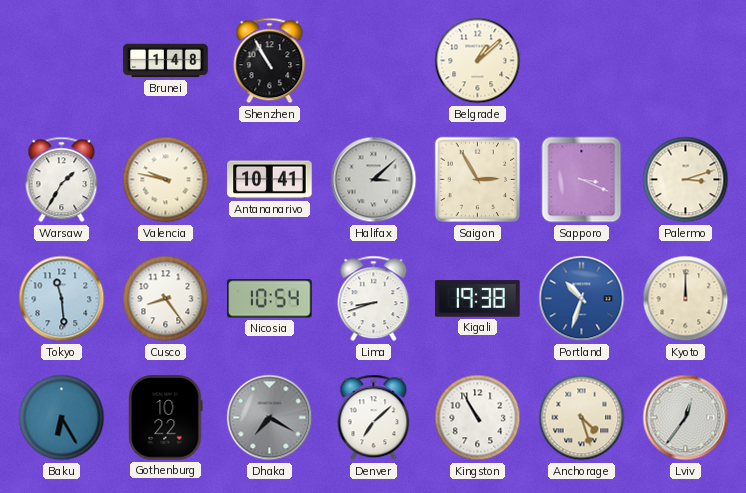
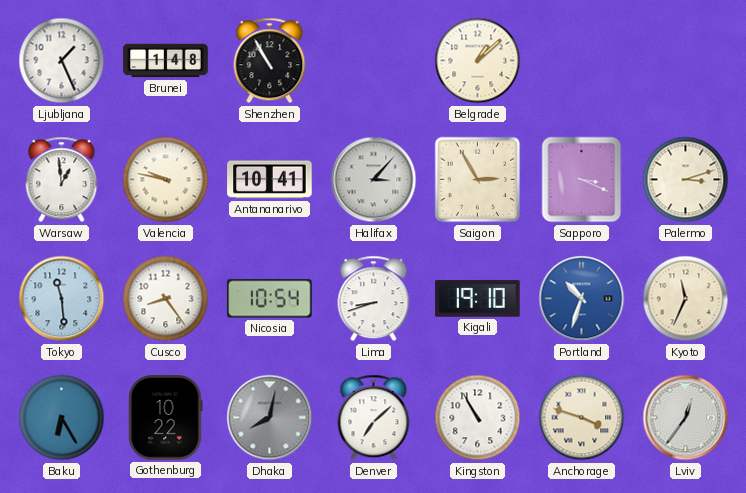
Ljubljana: none -> 1:26
Warsaw: 1:35 -> 12:59
Halifax: 3:08 -> 3:07
Kigali: 19:38 -> 19:10
Kyoto: 12:00 -> 11:34
Dhaka: 7:20 -> 8:02
Anchorage: 4:27 -> 3:48
